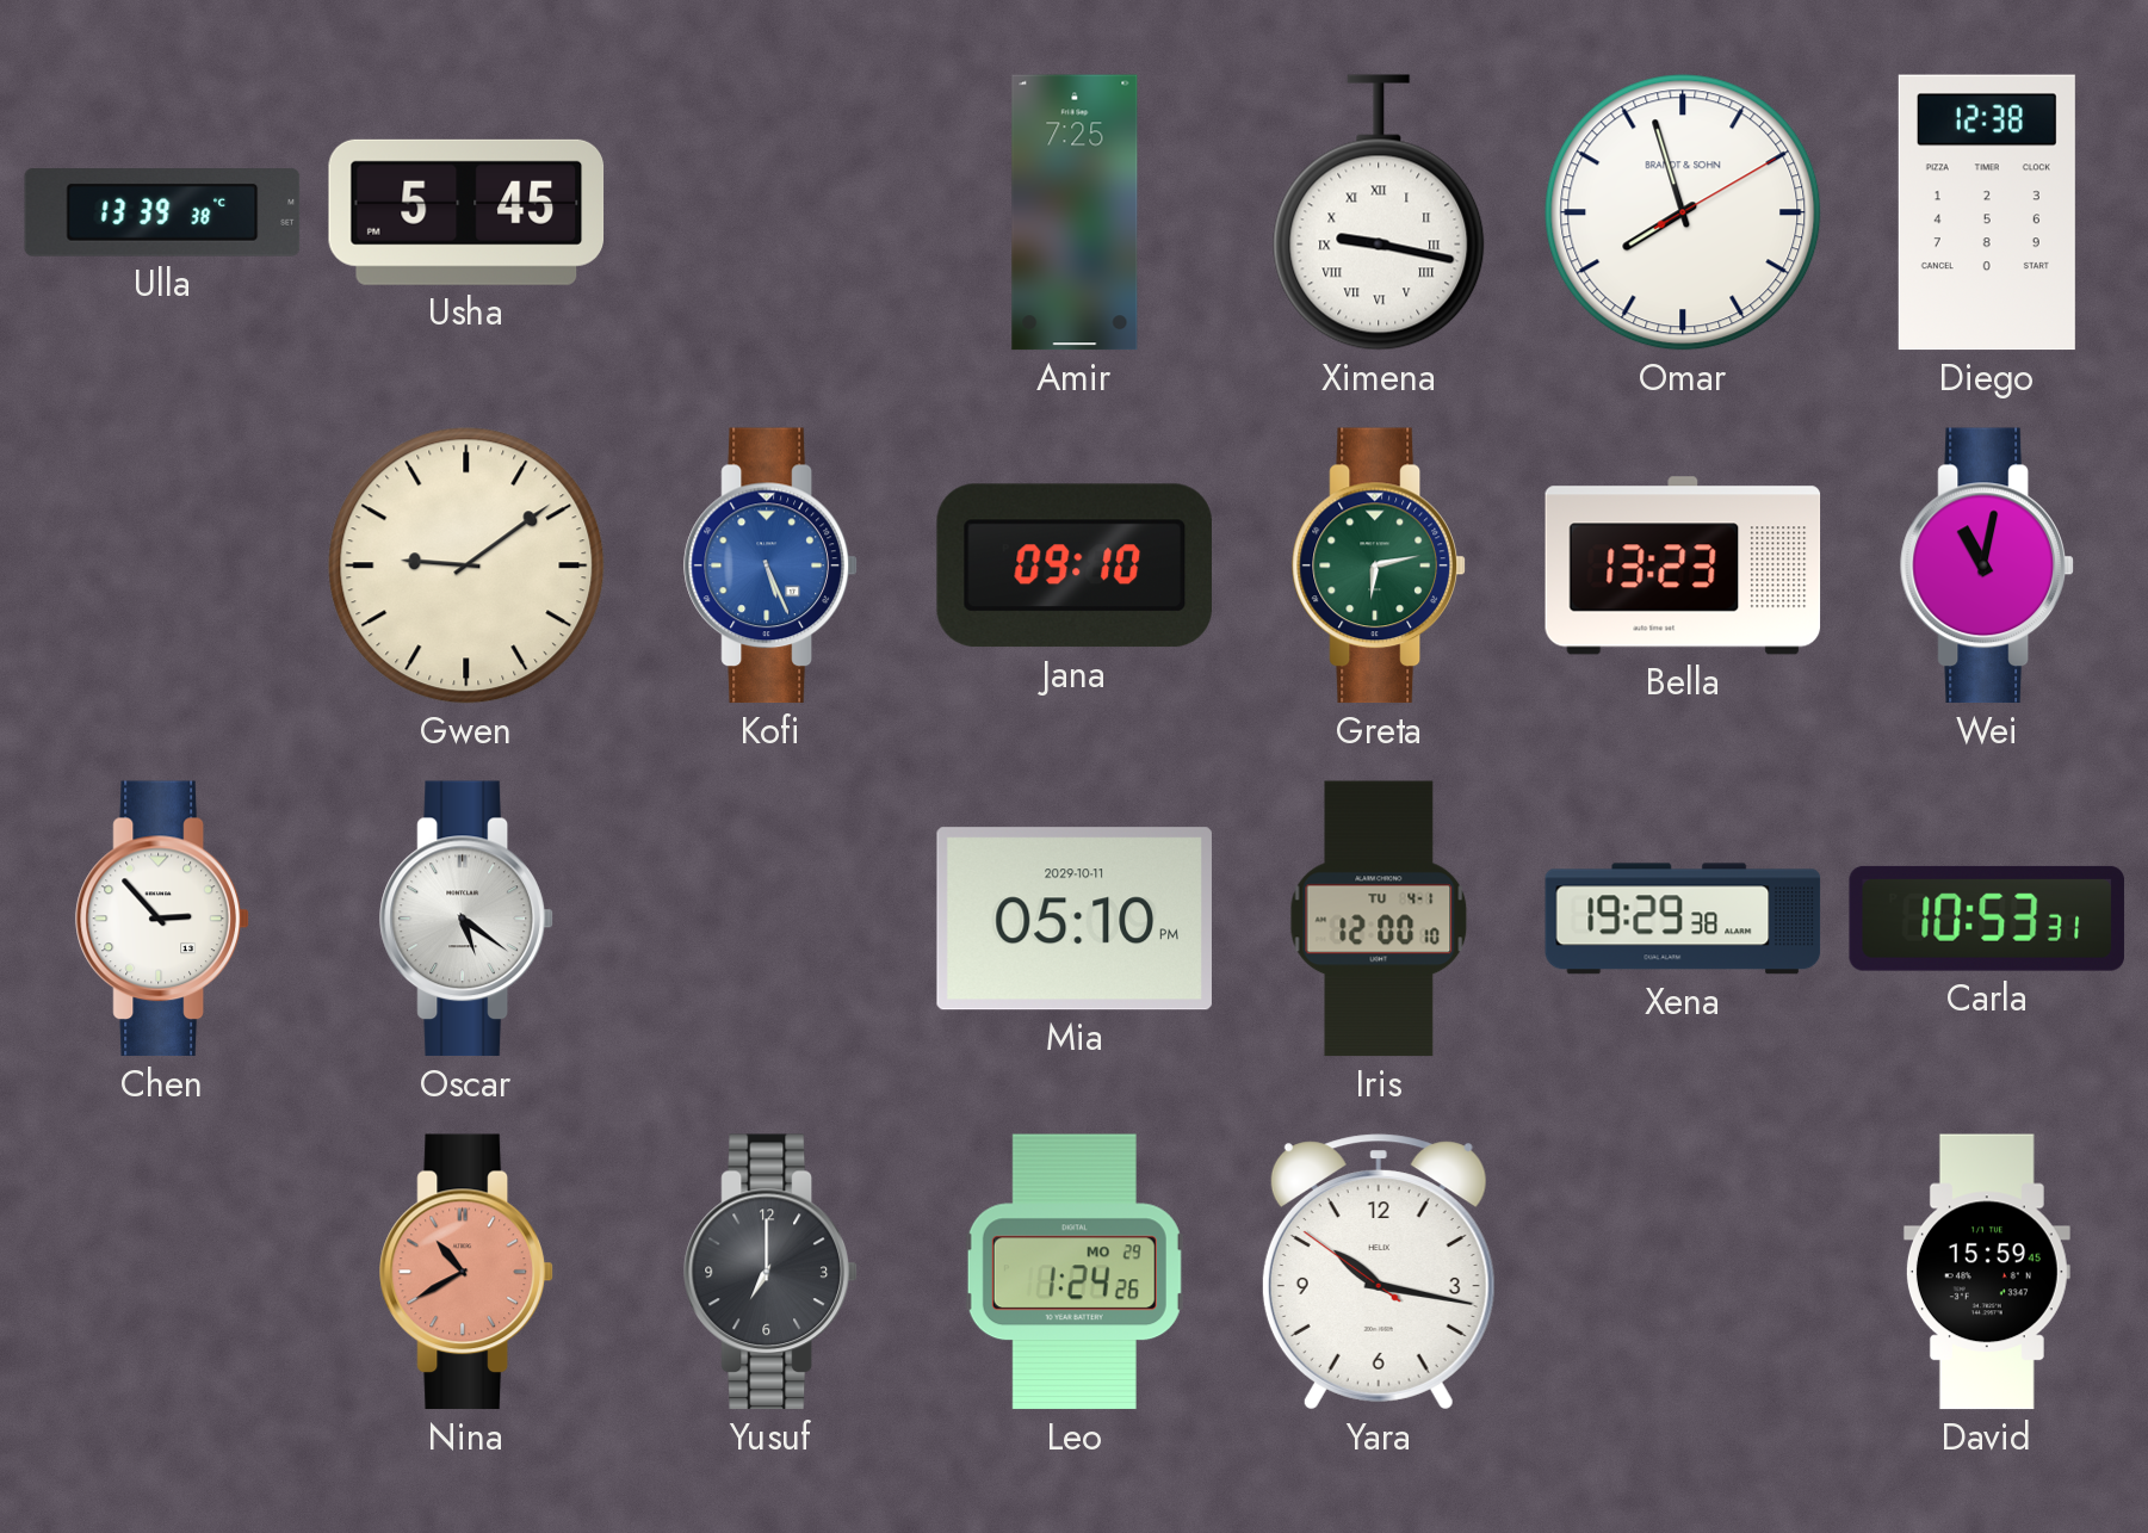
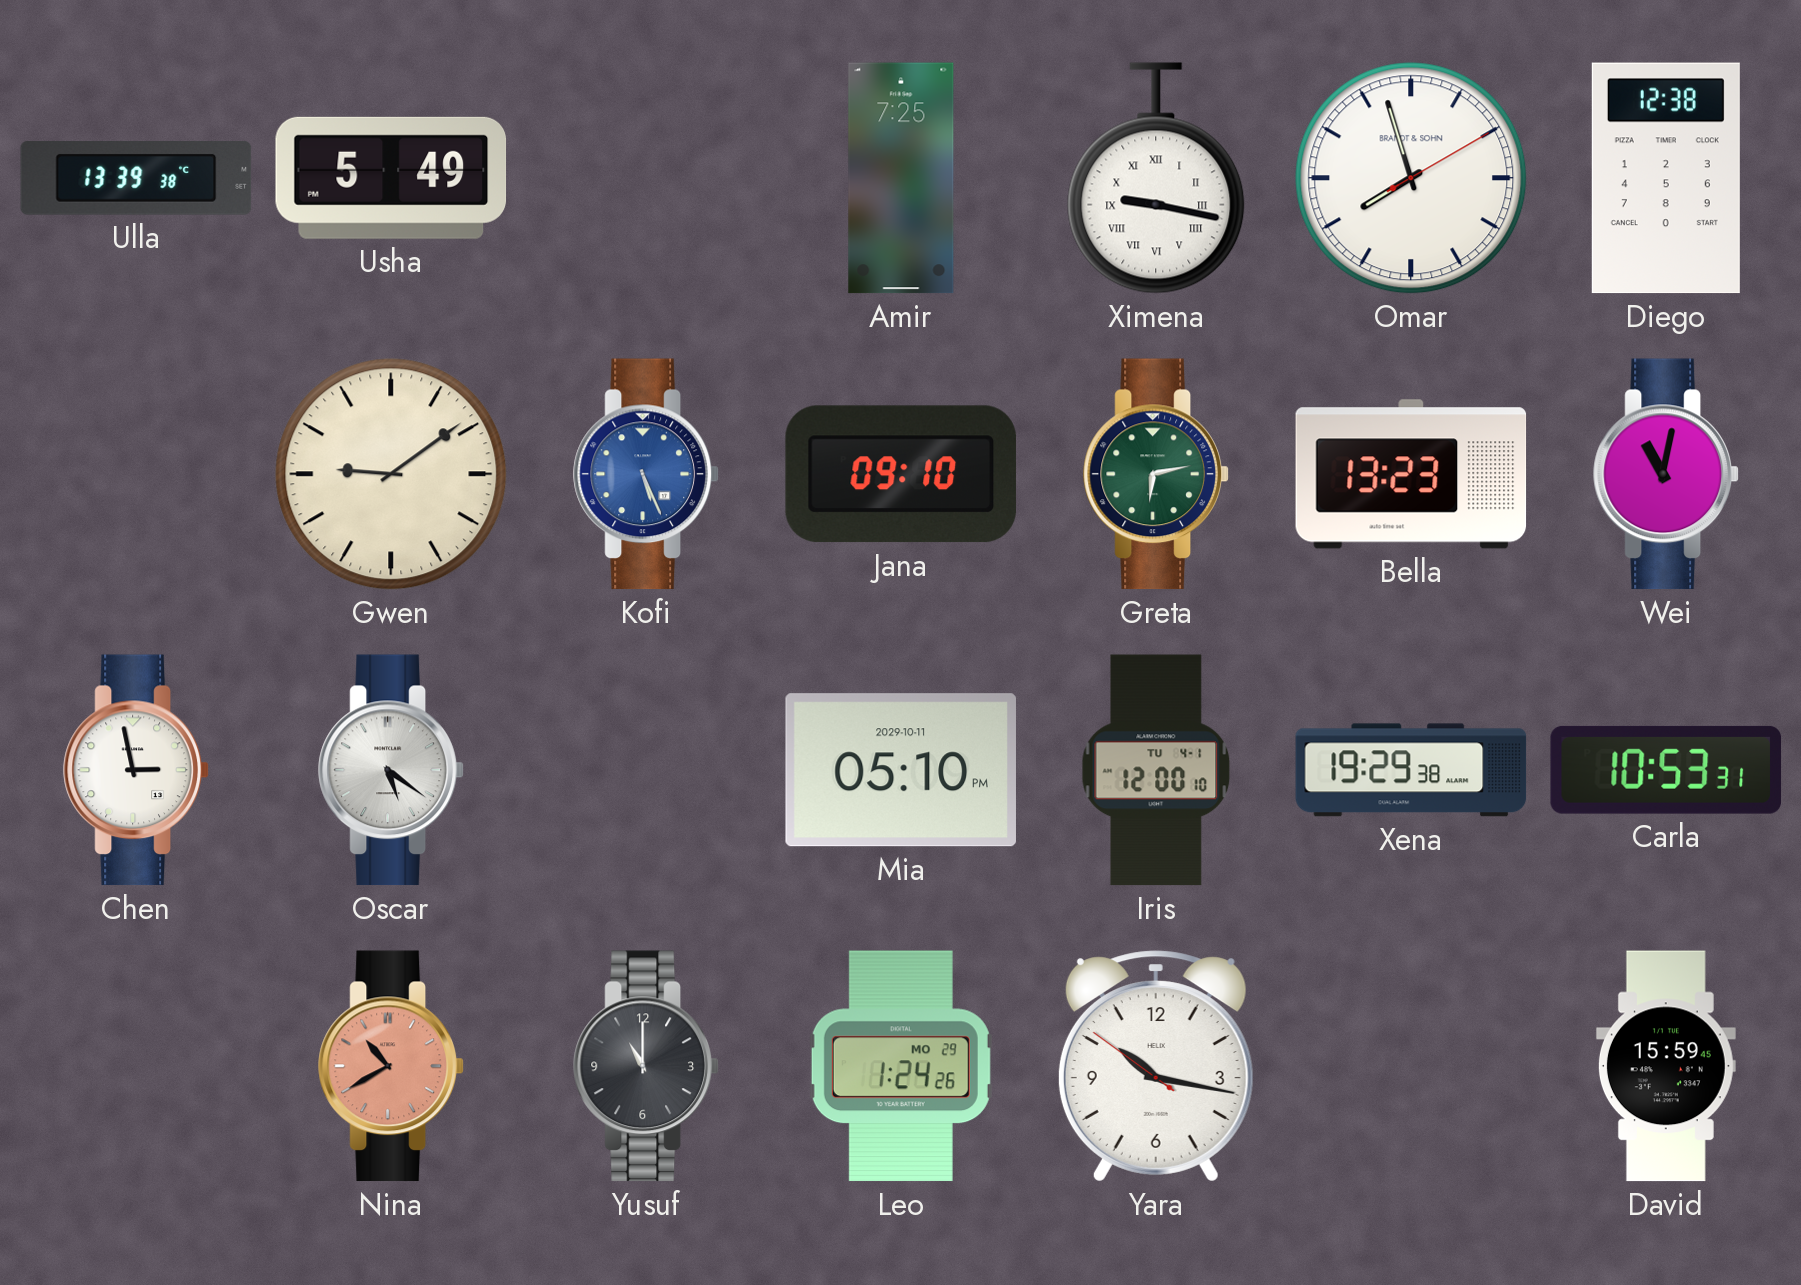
Usha: 5:45 -> 5:49
Chen: 2:53 -> 2:58
Yusuf: 7:00 -> 11:00
